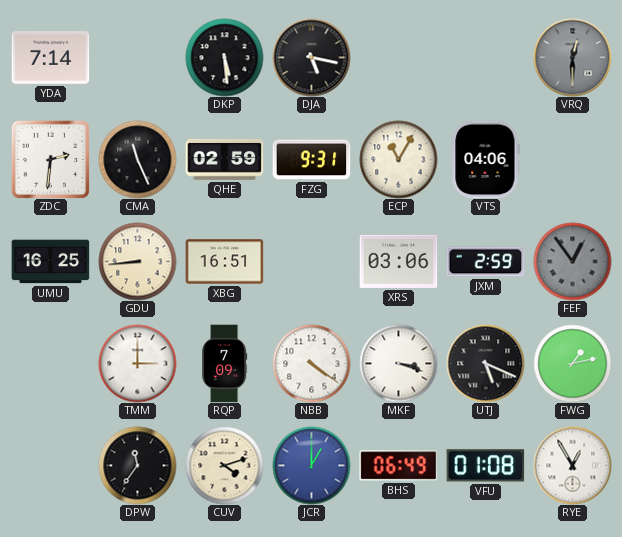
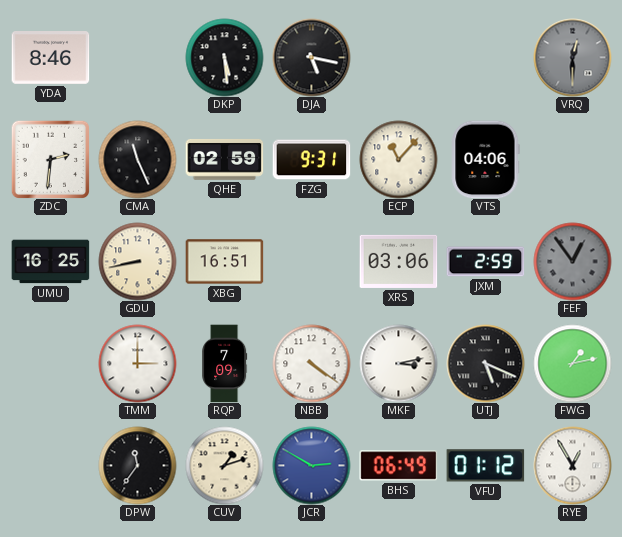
YDA: 7:14 -> 8:46
ECP: 11:05 -> 11:07
GDU: 8:44 -> 8:43
MKF: 3:18 -> 3:13
CUV: 4:12 -> 1:12
JCR: 1:00 -> 2:50
VFU: 01:08 -> 01:12
